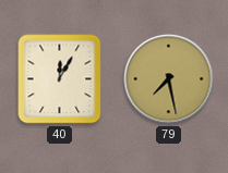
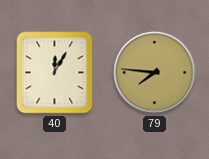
79: 7:28 -> 7:46
